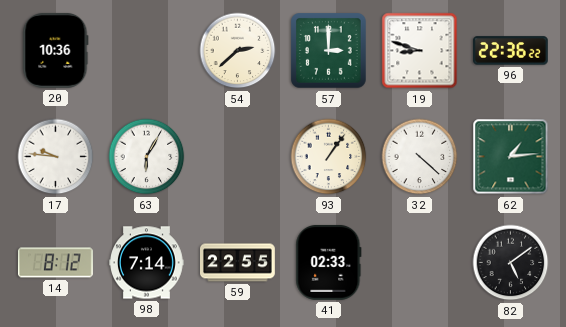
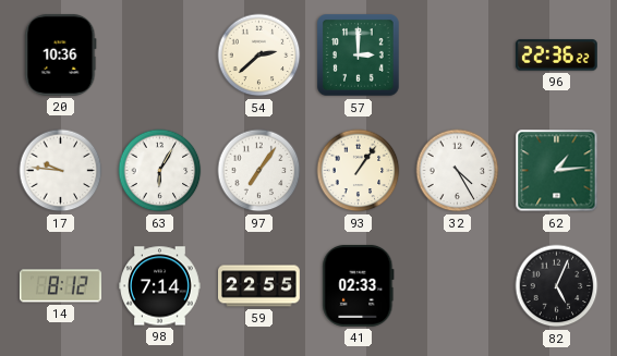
19: 8:48 -> none
97: none -> 7:06
32: 4:22 -> 4:25
82: 5:09 -> 5:04
